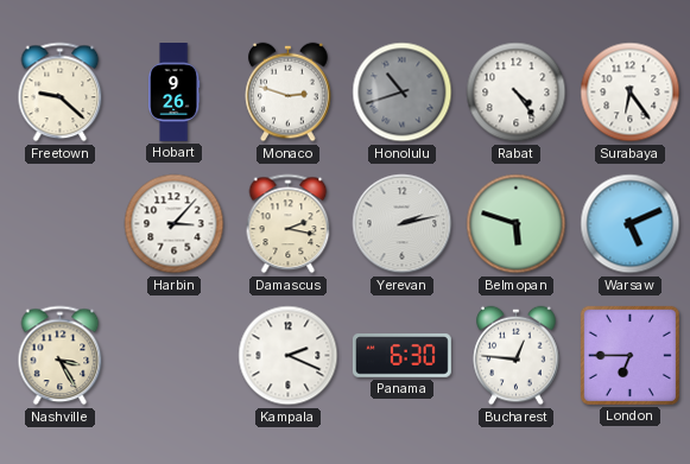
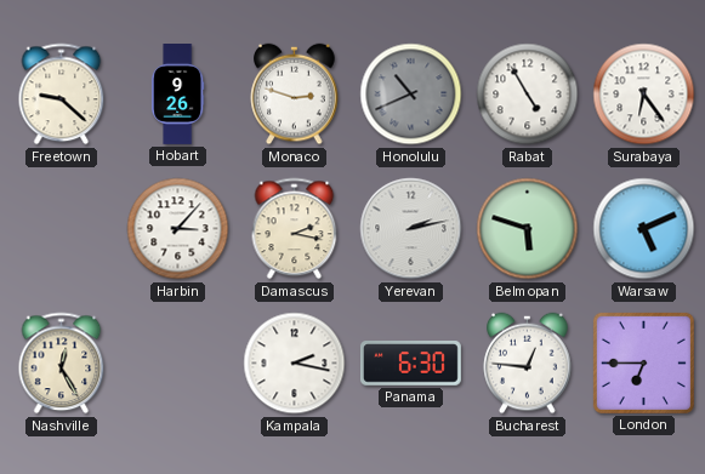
Honolulu: 10:42 -> 10:41
Rabat: 4:24 -> 4:55
Nashville: 3:25 -> 12:25
Kampala: 2:19 -> 2:17
